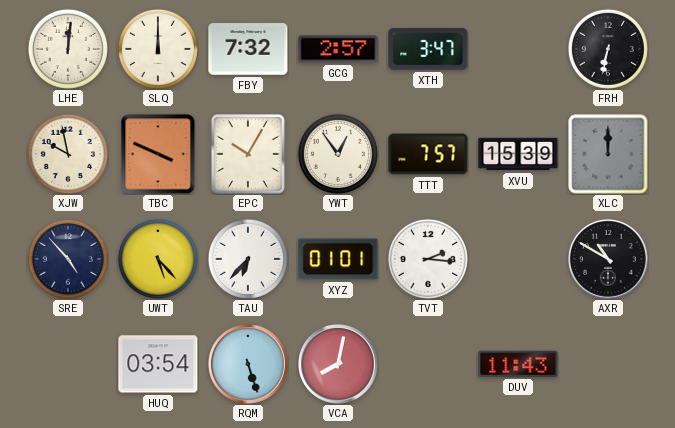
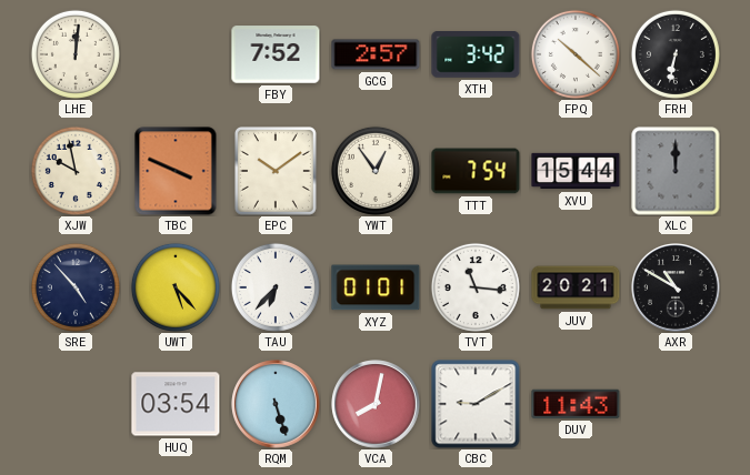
SLQ: 12:00 -> none
FBY: 7:32 -> 7:52
XTH: 3:47 -> 3:42
FPQ: none -> 10:22
EPC: 10:05 -> 10:09
TTT: 7:57 -> 7:54
XVU: 15:39 -> 15:44
TVT: 2:16 -> 11:16
JUV: none -> 20:21
CBC: none -> 9:10
